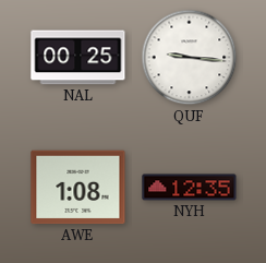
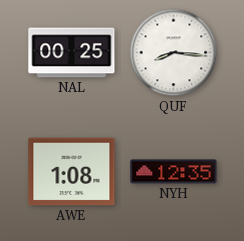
QUF: 9:16 -> 8:16
